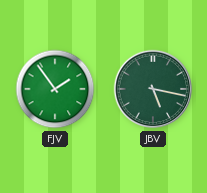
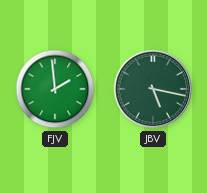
FJV: 1:54 -> 1:59
